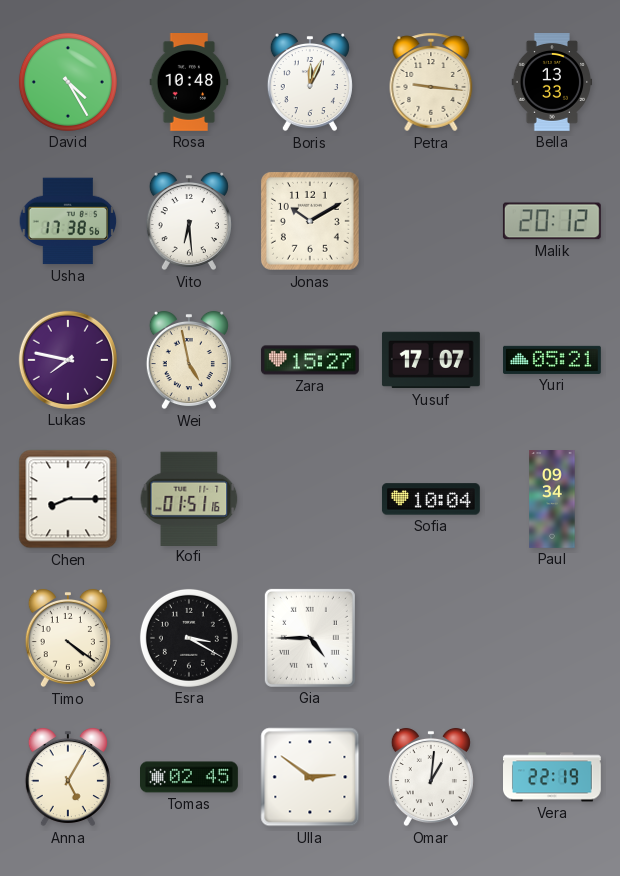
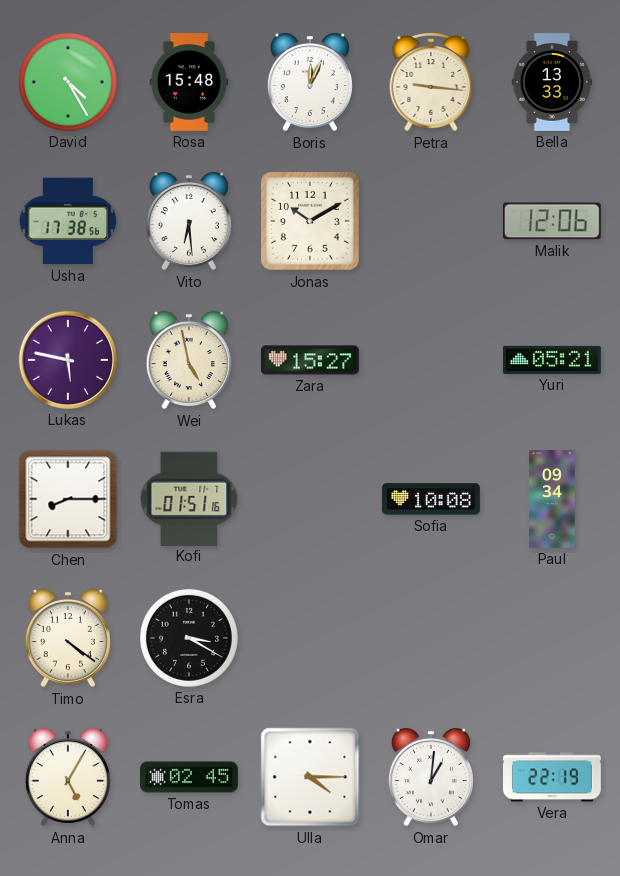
Rosa: 10:48 -> 15:48
Malik: 20:12 -> 12:06
Lukas: 7:47 -> 5:47
Yusuf: 17:07 -> none
Sofia: 10:04 -> 10:08
Gia: 4:45 -> none
Ulla: 2:51 -> 4:15
